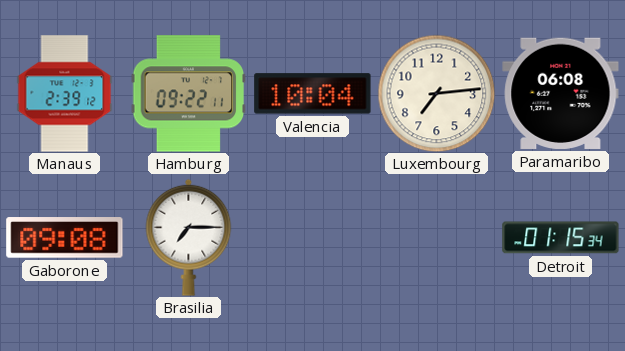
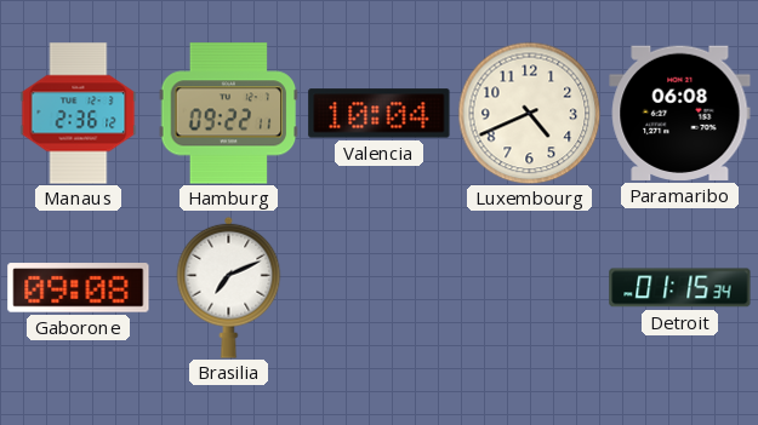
Manaus: 2:39 -> 2:36
Luxembourg: 7:14 -> 4:41
Brasilia: 7:15 -> 7:11
